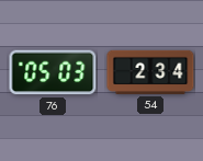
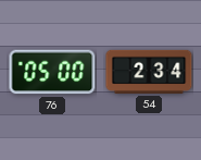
76: 05:03 -> 05:00
